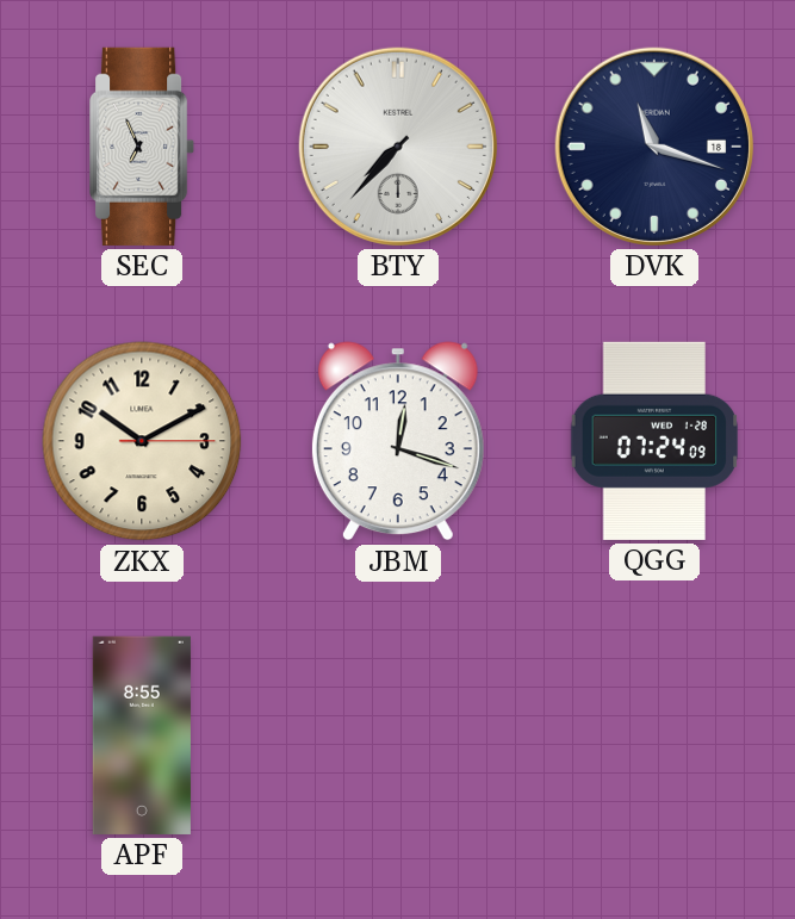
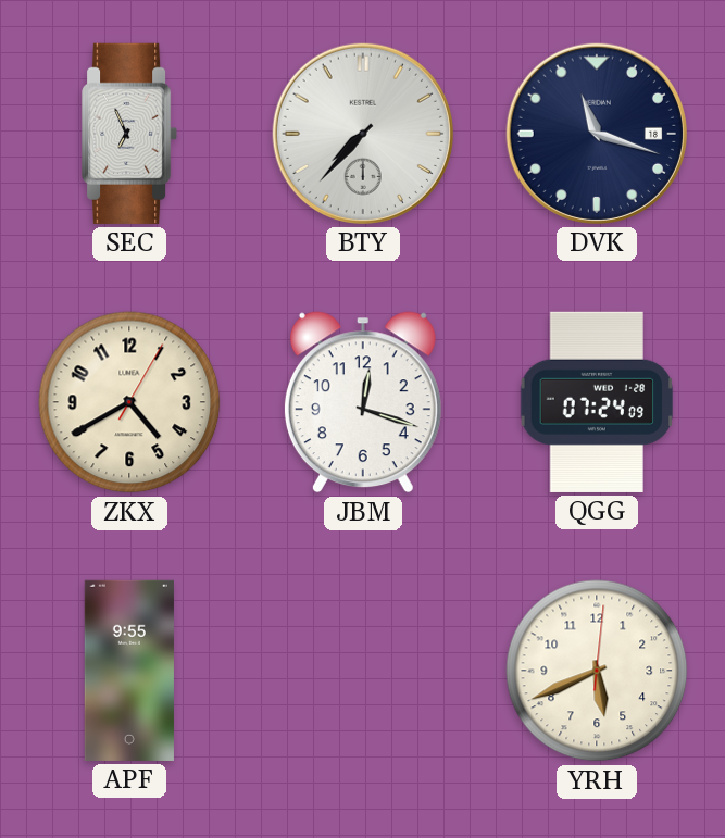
ZKX: 10:10 -> 4:40
APF: 8:55 -> 9:55
YRH: none -> 5:41
